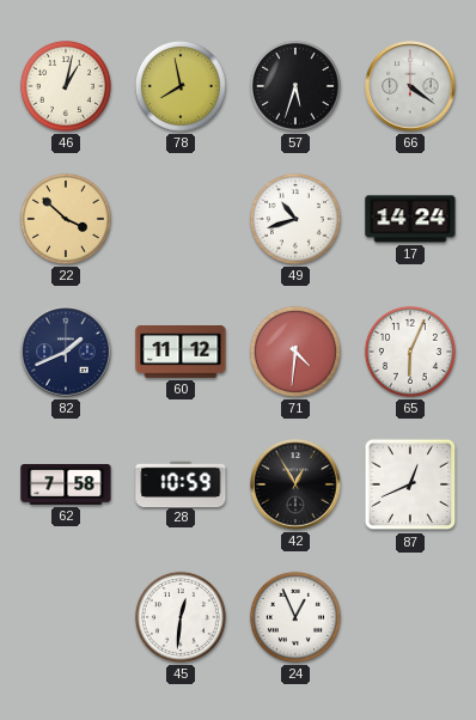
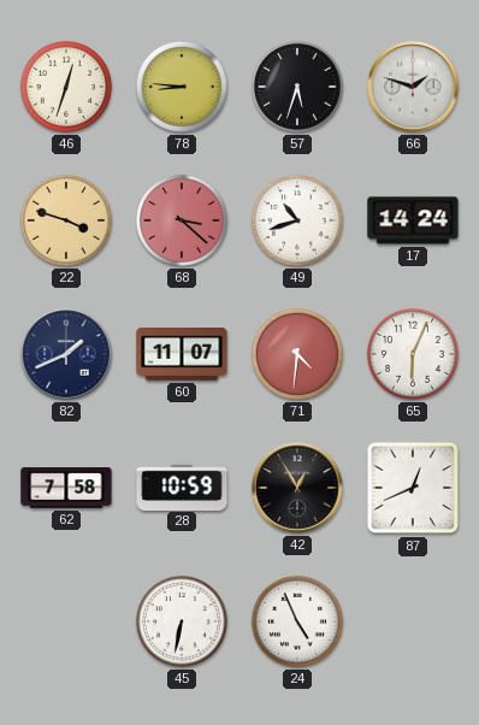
46: 1:02 -> 12:33
78: 7:58 -> 8:46
66: 4:21 -> 1:48
22: 3:52 -> 3:48
68: none -> 3:22
60: 11:12 -> 11:07
45: 12:31 -> 6:32
24: 12:56 -> 4:56
